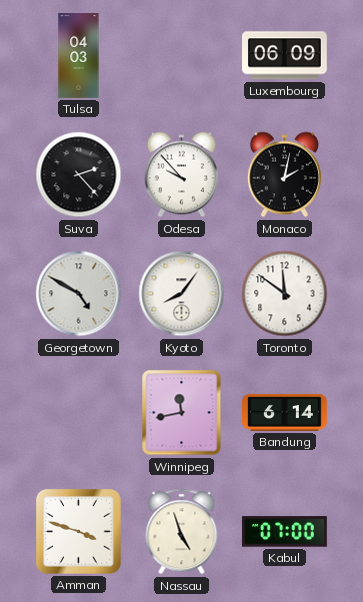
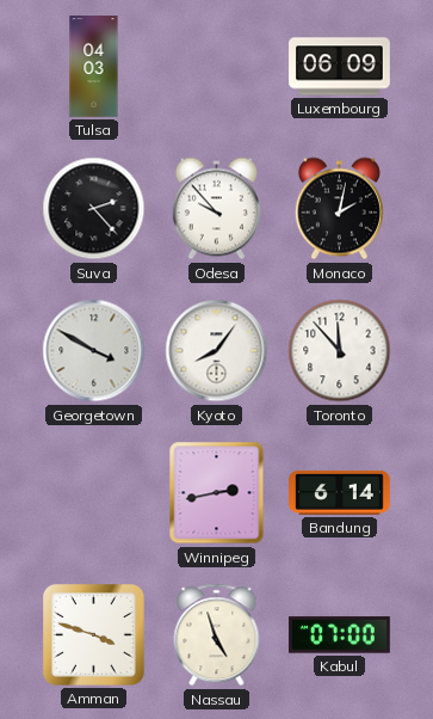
Georgetown: 4:50 -> 3:50
Toronto: 11:51 -> 11:53
Winnipeg: 11:43 -> 2:43
